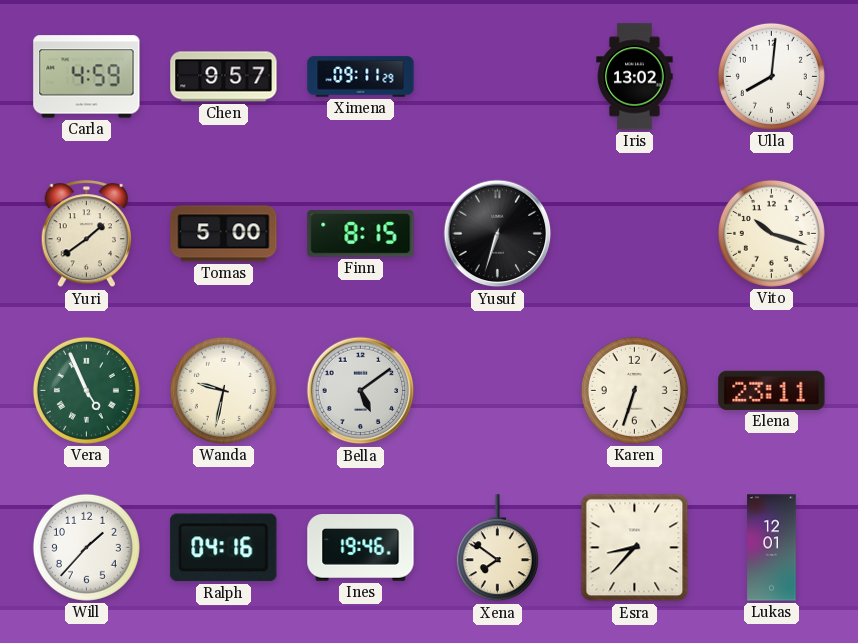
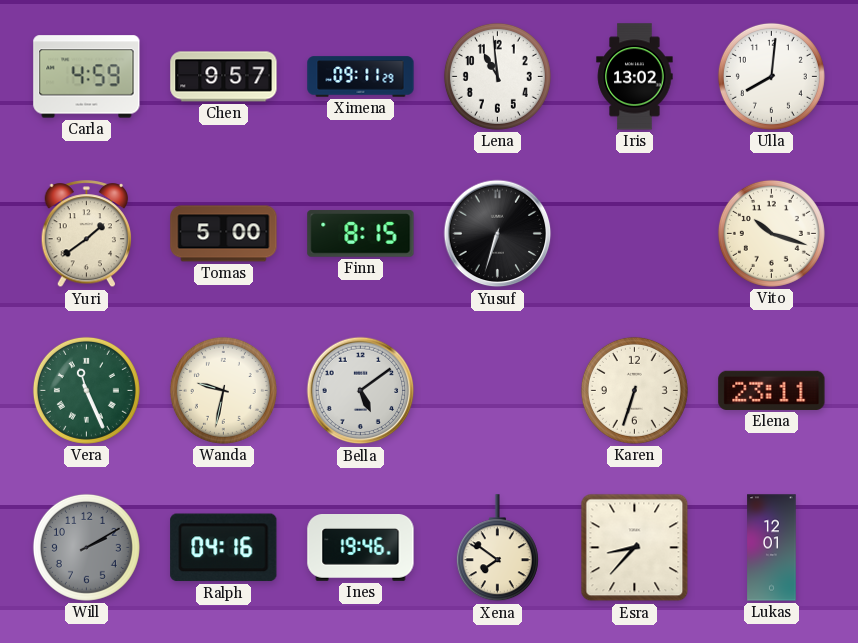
Lena: none -> 10:59
Vera: 4:56 -> 11:26
Will: 1:37 -> 2:10
Will dial: white -> grey
